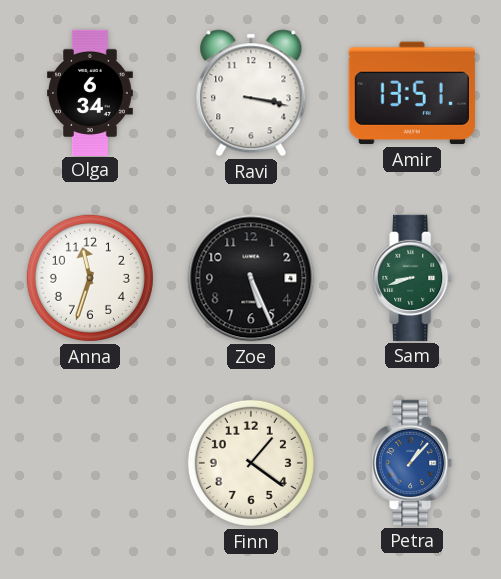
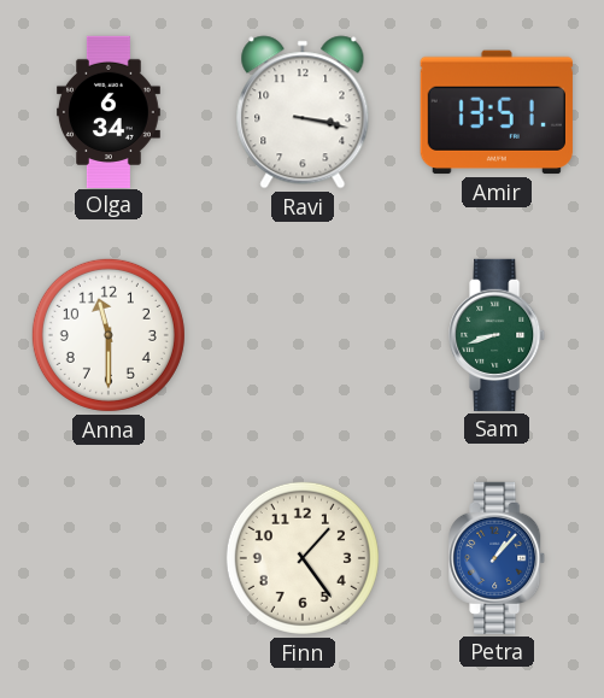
Anna: 11:33 -> 11:30
Zoe: 5:26 -> none
Finn: 1:21 -> 1:24
